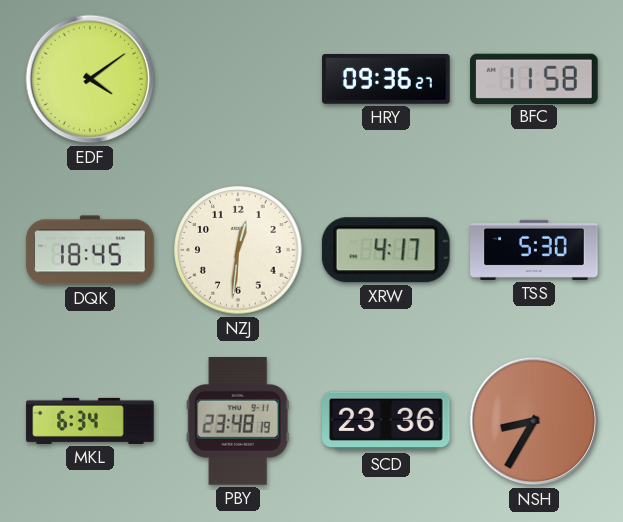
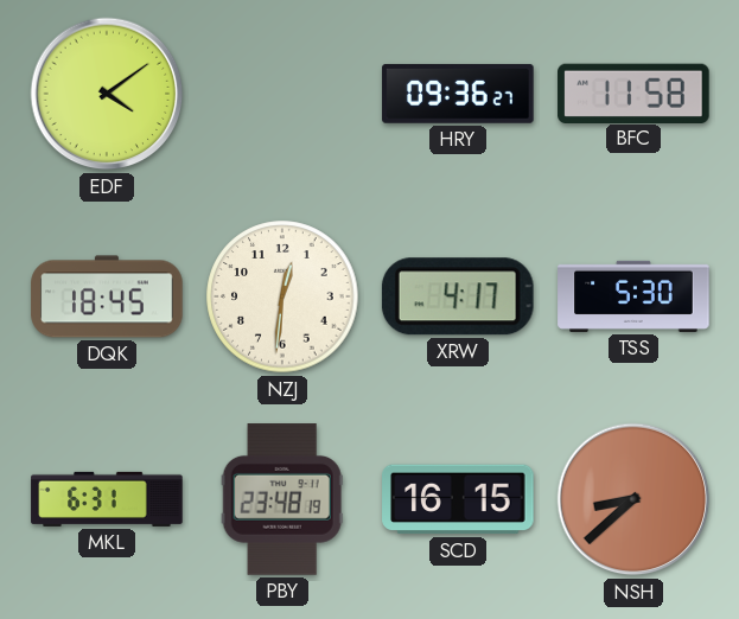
MKL: 6:34 -> 6:31
SCD: 23:36 -> 16:15
NSH: 8:35 -> 8:38
